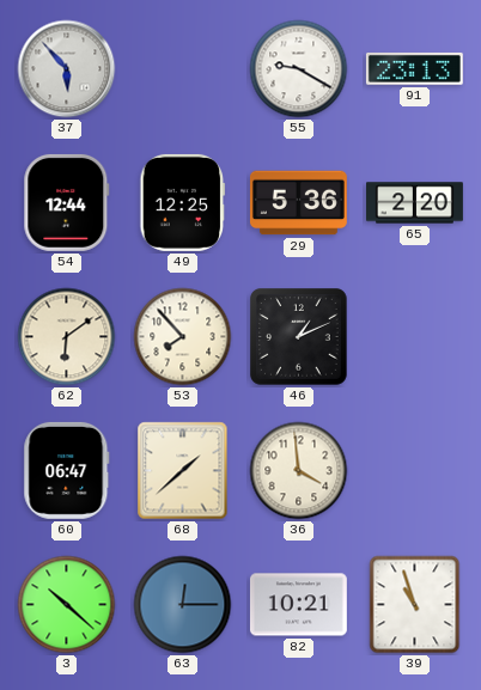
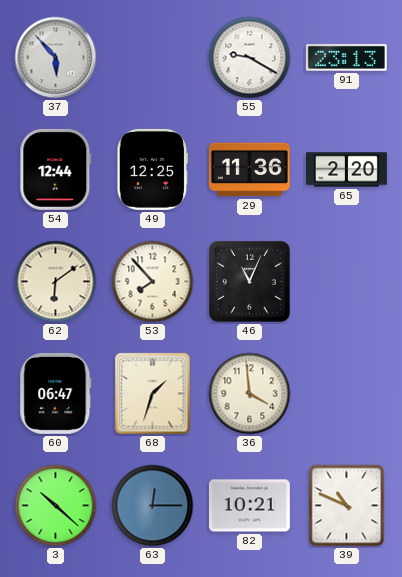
29: 5:36 -> 11:36
46: 1:11 -> 11:04
68: 1:38 -> 1:33
39: 10:57 -> 10:49
